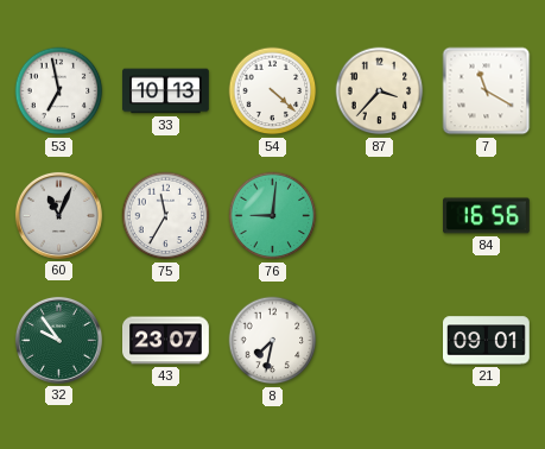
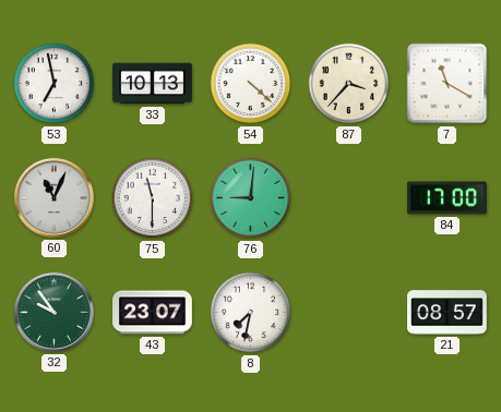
75: 11:35 -> 11:30
84: 16:56 -> 17:00
21: 09:01 -> 08:57
